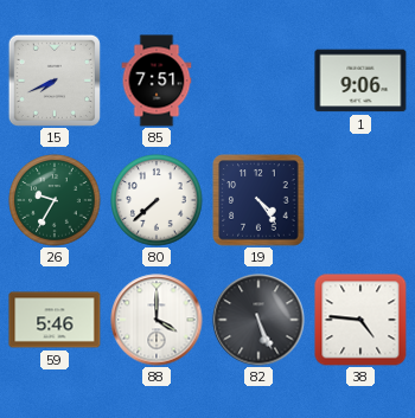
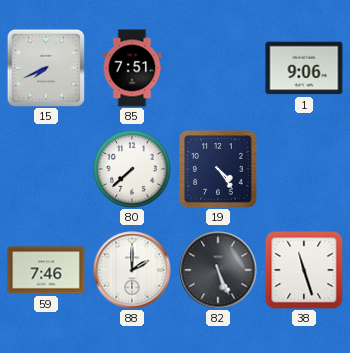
26: 9:35 -> none
59: 5:46 -> 7:46
88: 4:00 -> 2:00
38: 4:46 -> 11:27
